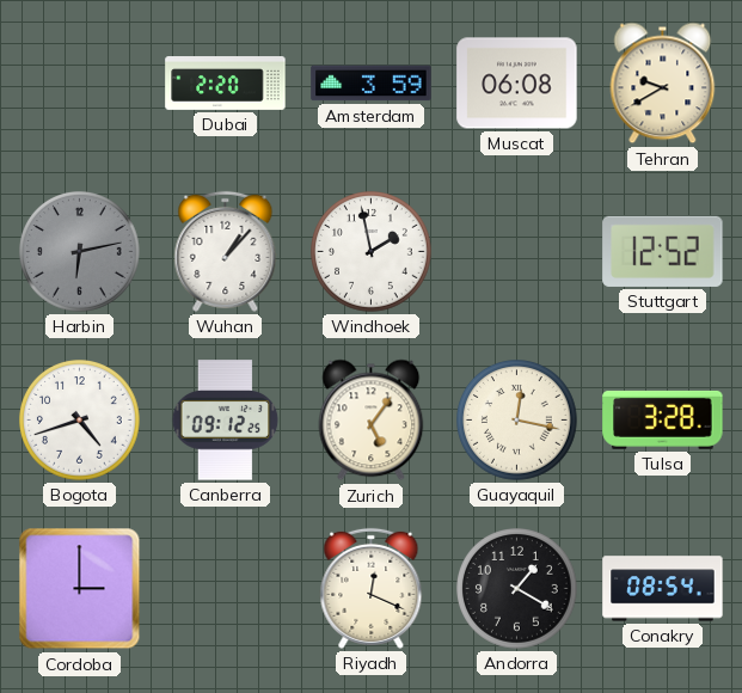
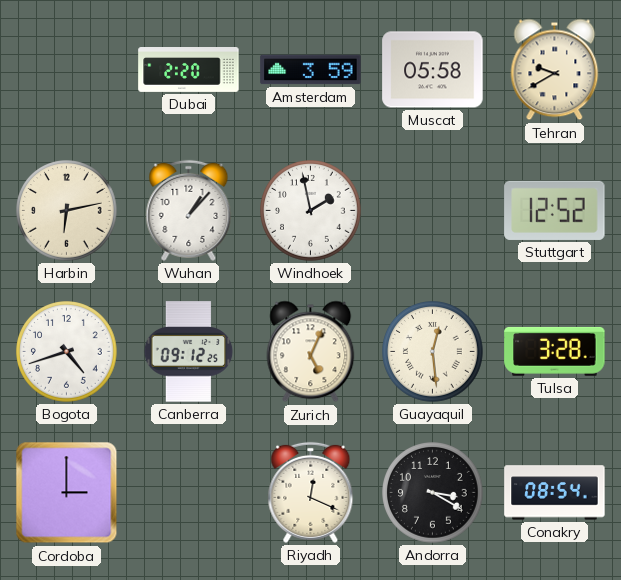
Muscat: 06:08 -> 05:58
Harbin dial: grey -> cream
Zurich: 5:06 -> 5:04
Guayaquil: 12:17 -> 12:29
Andorra: 1:20 -> 3:20
